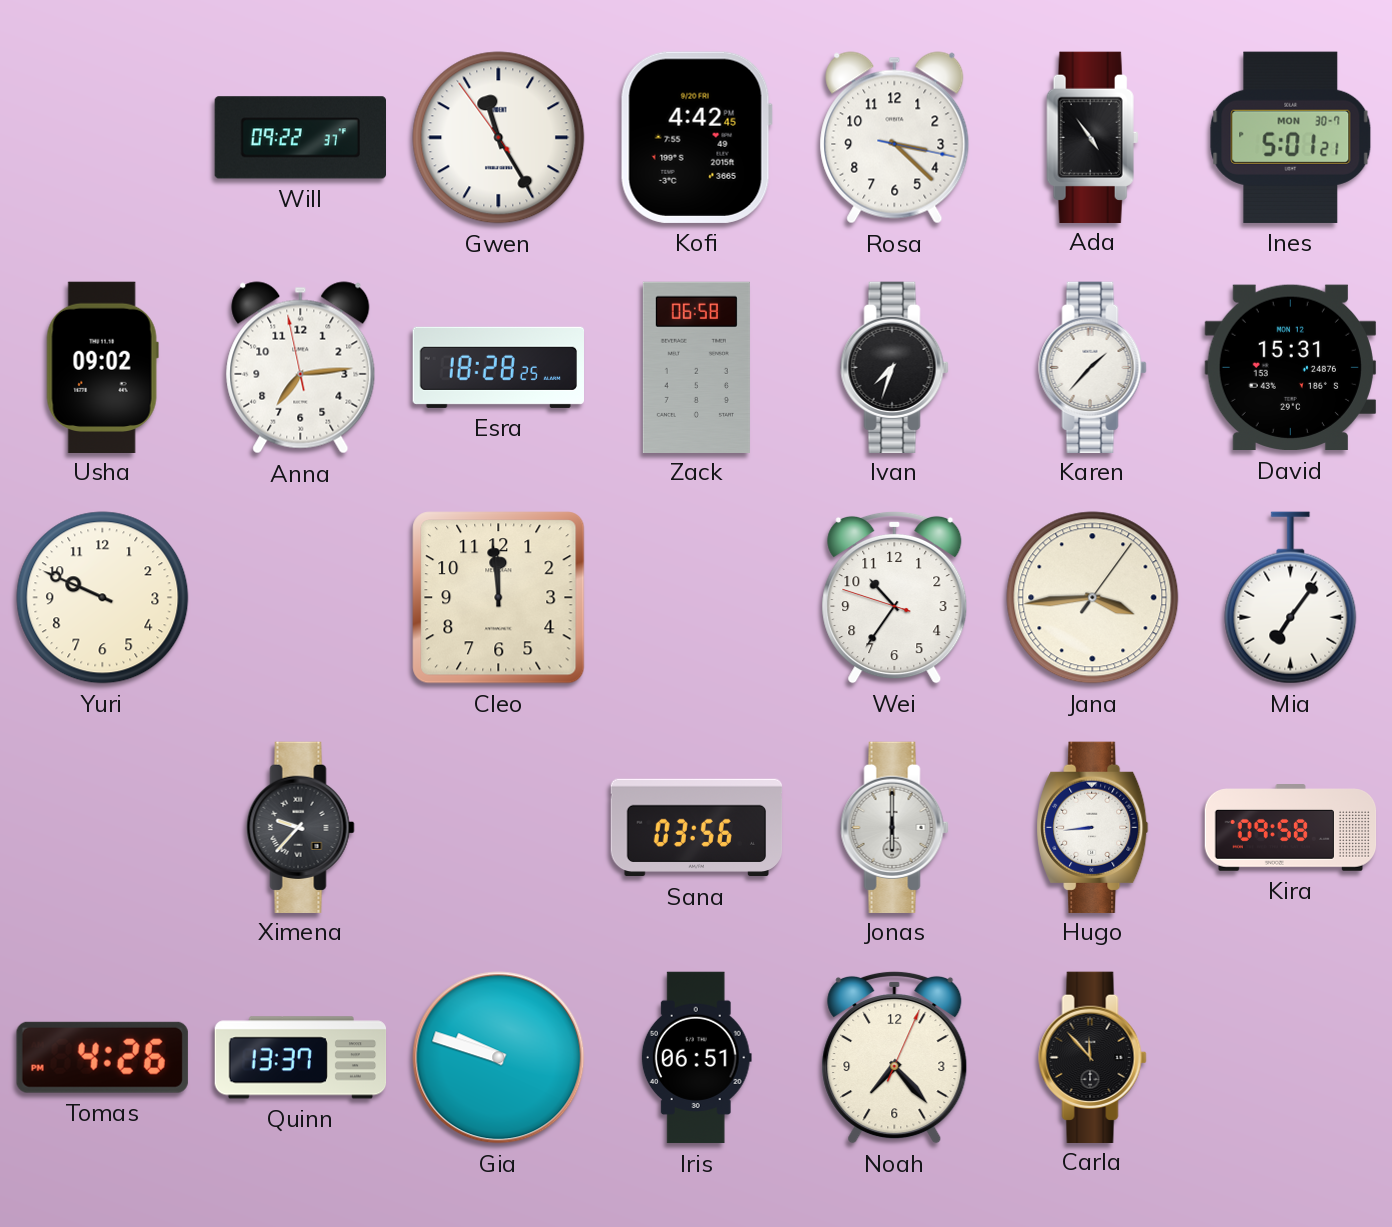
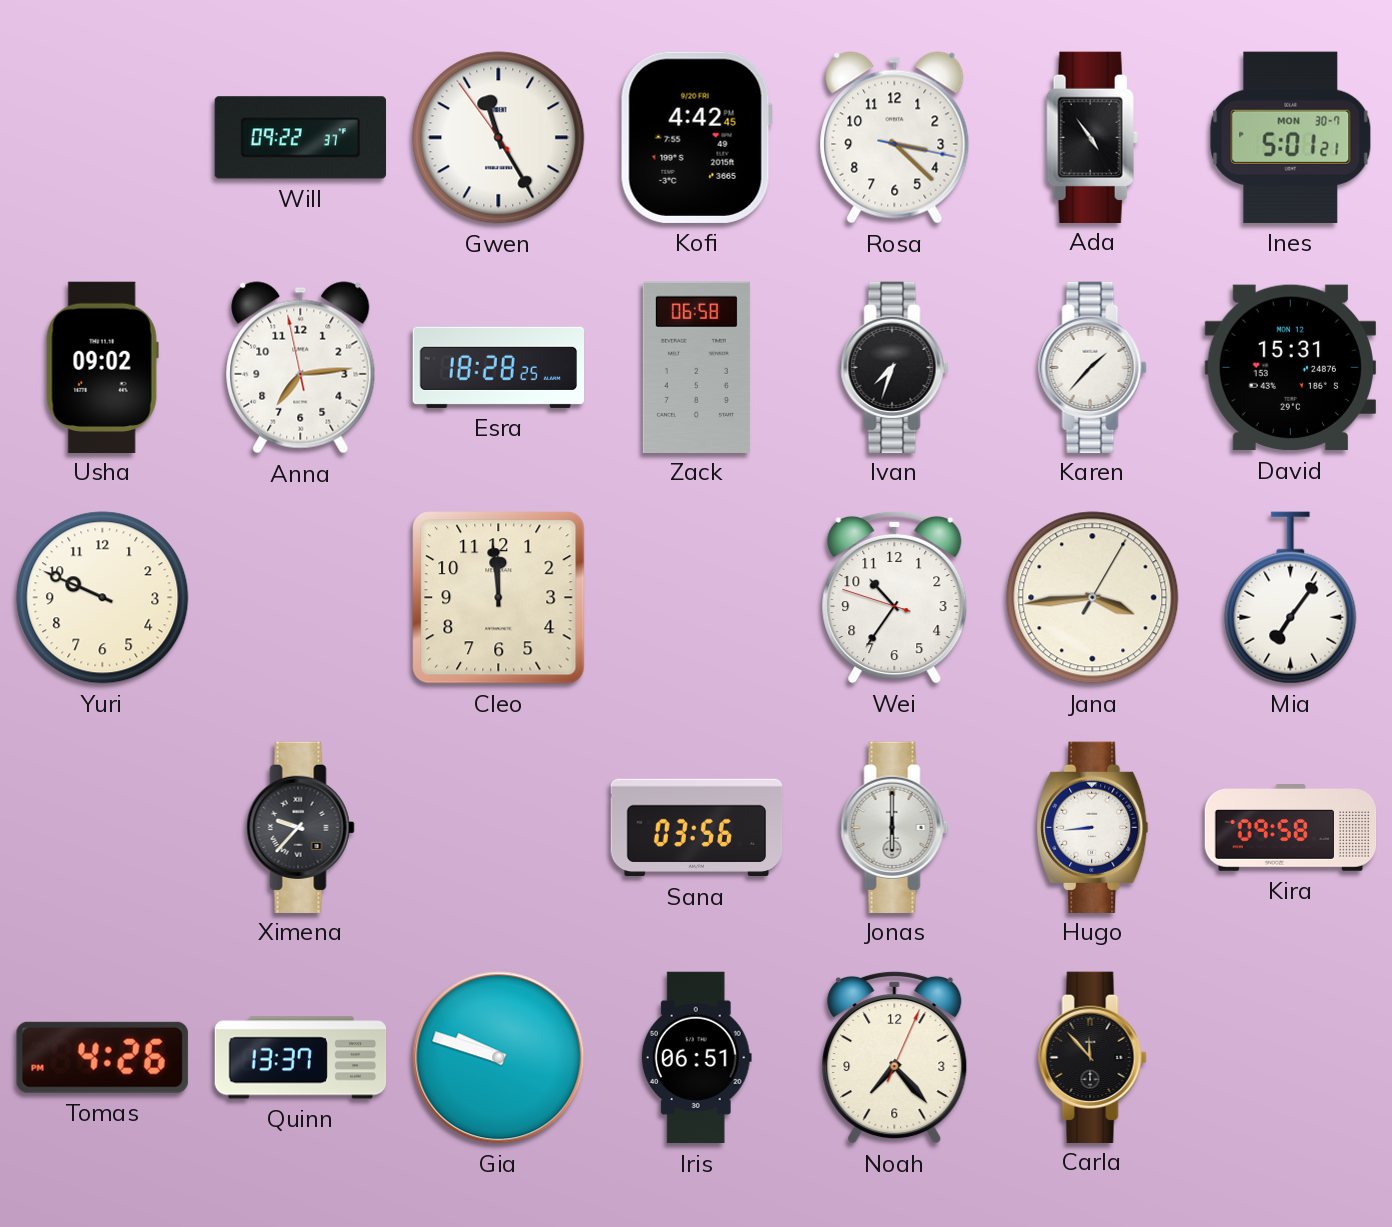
Jana: 3:44:06 -> 3:44:05
